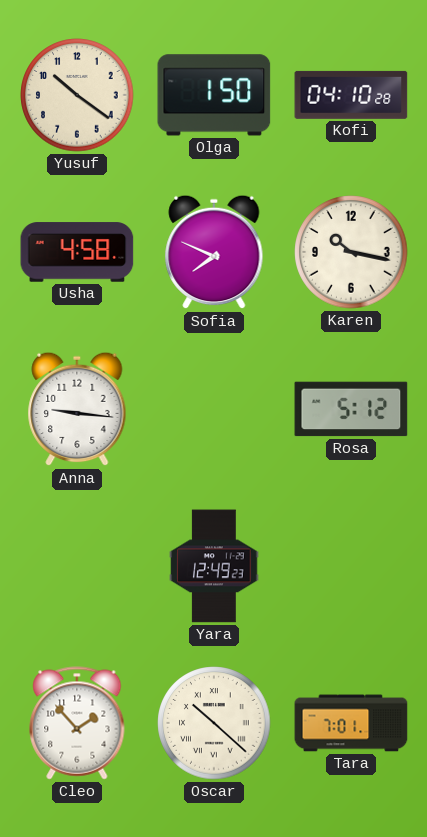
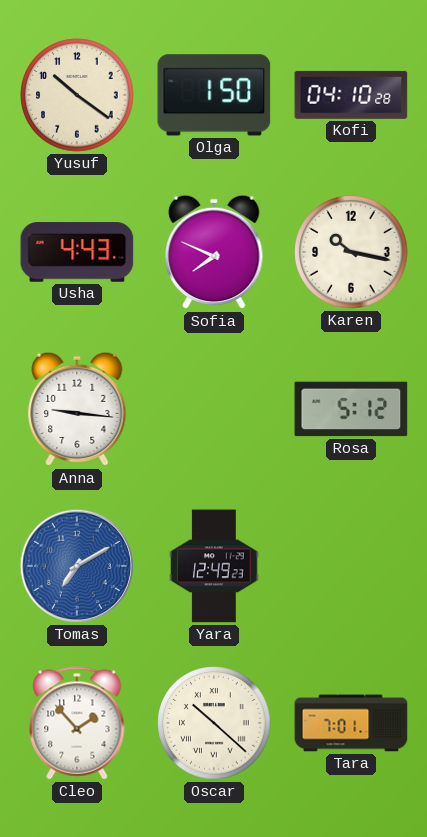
Usha: 4:58 -> 4:43
Tomas: none -> 7:10
